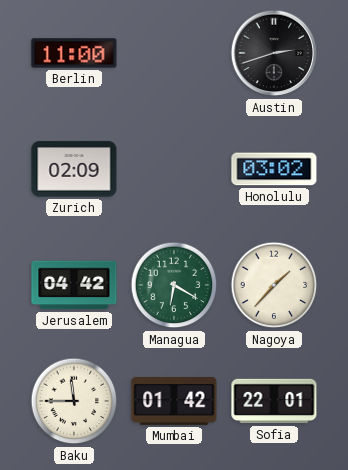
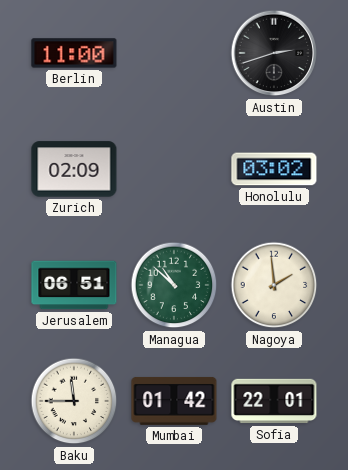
Jerusalem: 04:42 -> 06:51
Managua: 6:20 -> 10:52
Nagoya: 1:37 -> 1:59
